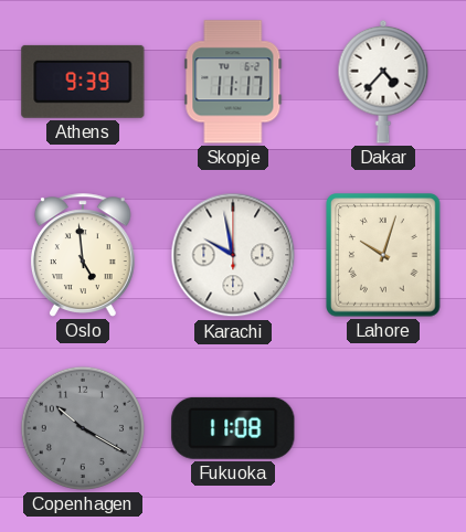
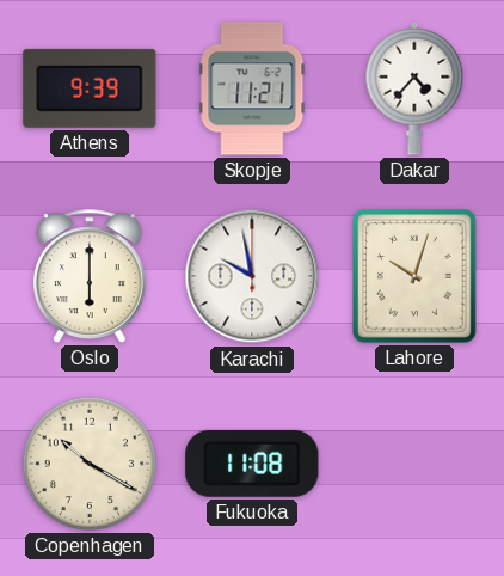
Skopje: 11:17 -> 11:21
Oslo: 4:59 -> 6:00
Copenhagen dial: grey -> cream
